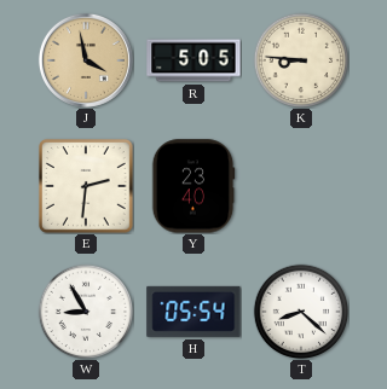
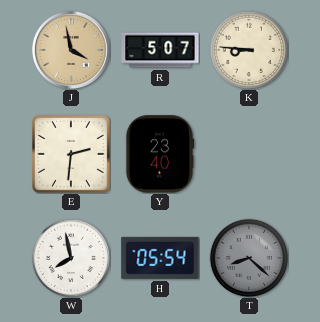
R: 5:05 -> 5:07
W: 8:55 -> 7:58
T dial: white -> grey
